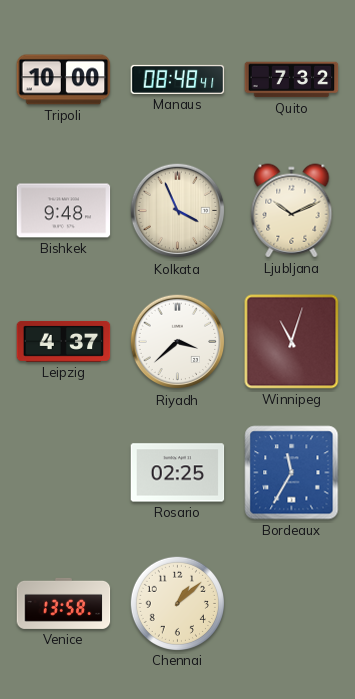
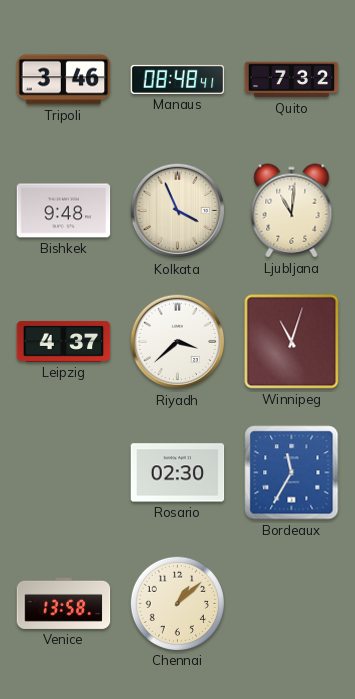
Tripoli: 10:00 -> 3:46
Ljubljana: 10:11 -> 11:01
Rosario: 02:25 -> 02:30
